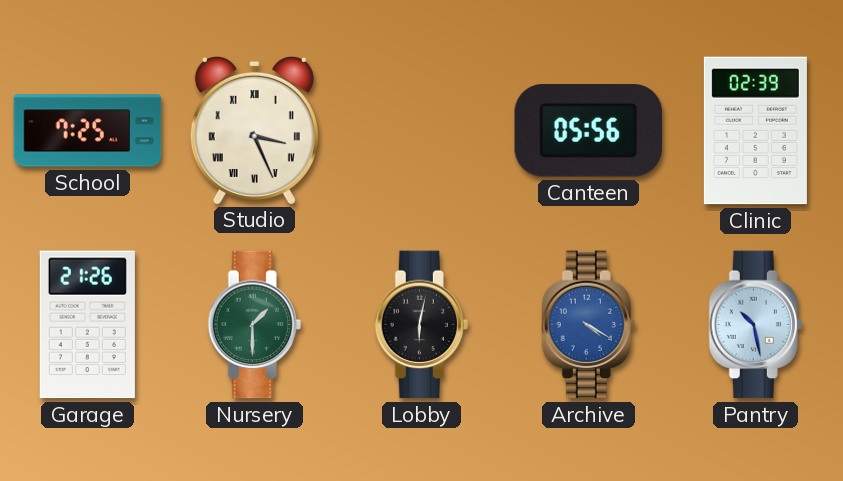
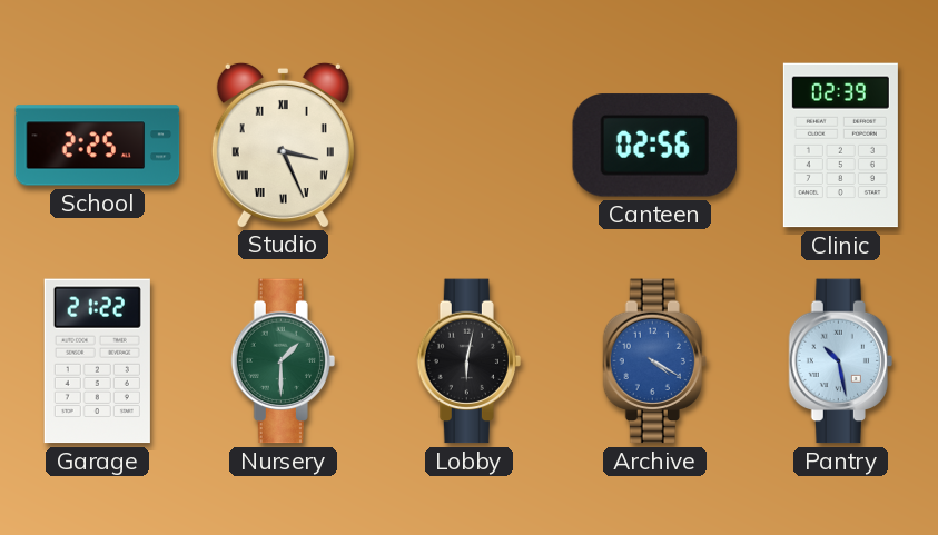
School: 7:25 -> 2:25
Canteen: 05:56 -> 02:56
Garage: 21:26 -> 21:22
